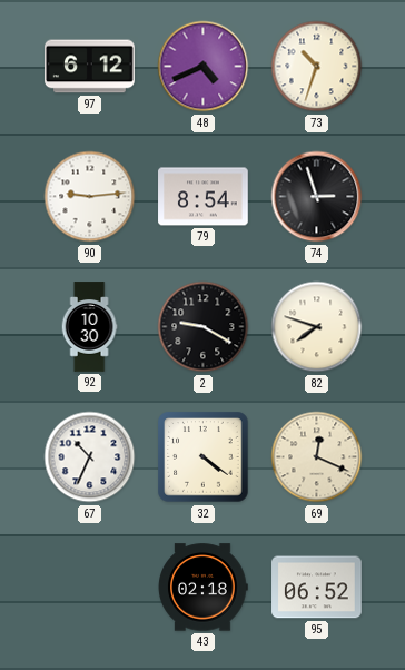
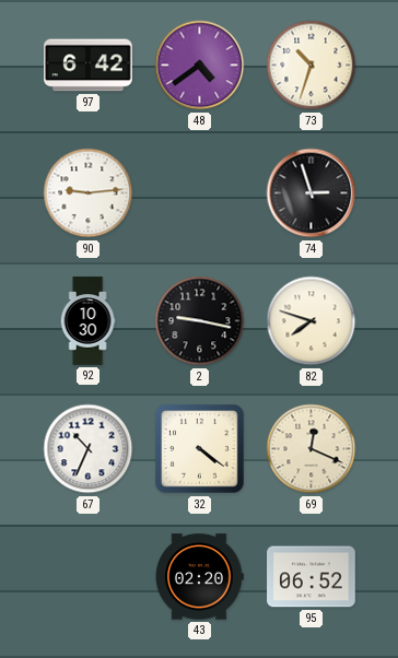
97: 6:12 -> 6:42
48: 4:41 -> 4:39
79: 8:54 -> none
2: 9:20 -> 9:17
43: 02:18 -> 02:20
